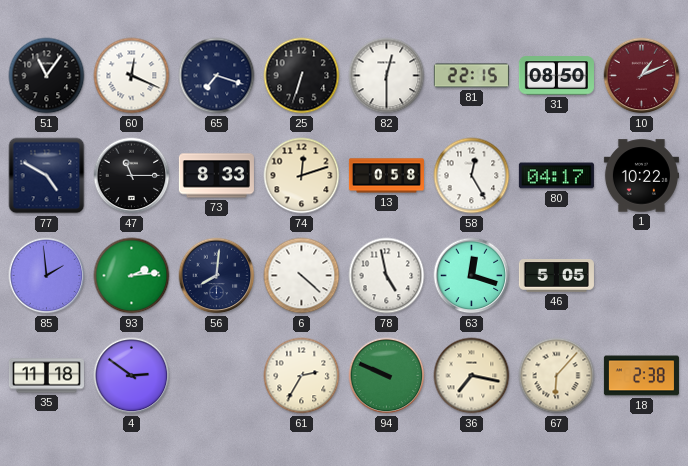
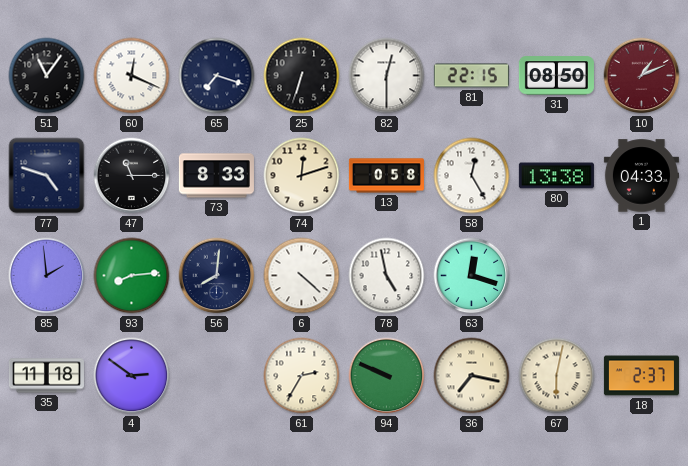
77: 4:50 -> 4:48
80: 04:17 -> 13:38
1: 10:22 -> 04:33
93: 2:14 -> 8:14
46: 5:05 -> none
67: 6:07 -> 6:02
18: 2:38 -> 2:37
